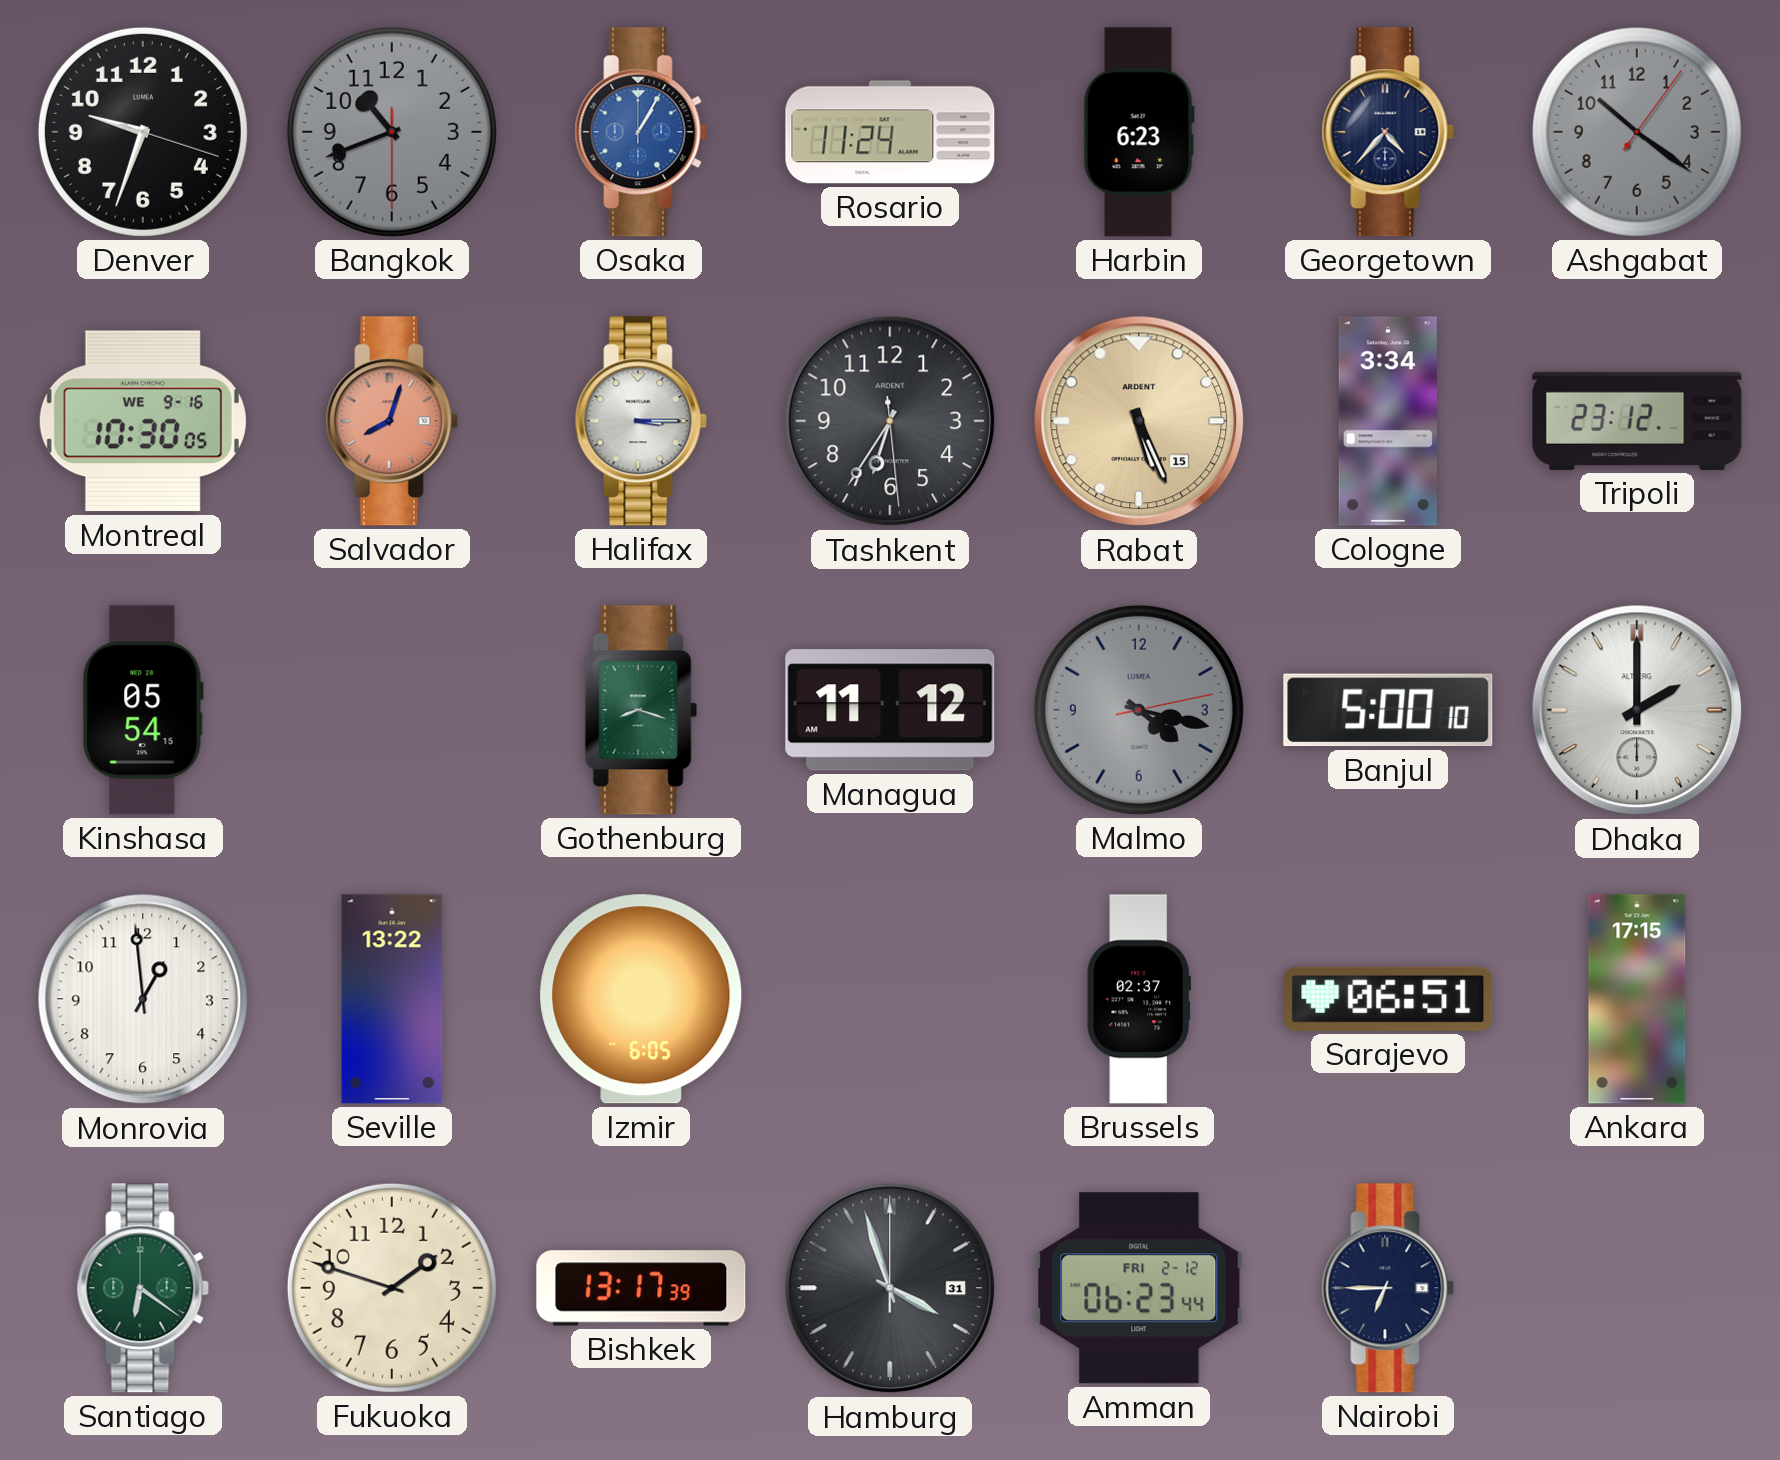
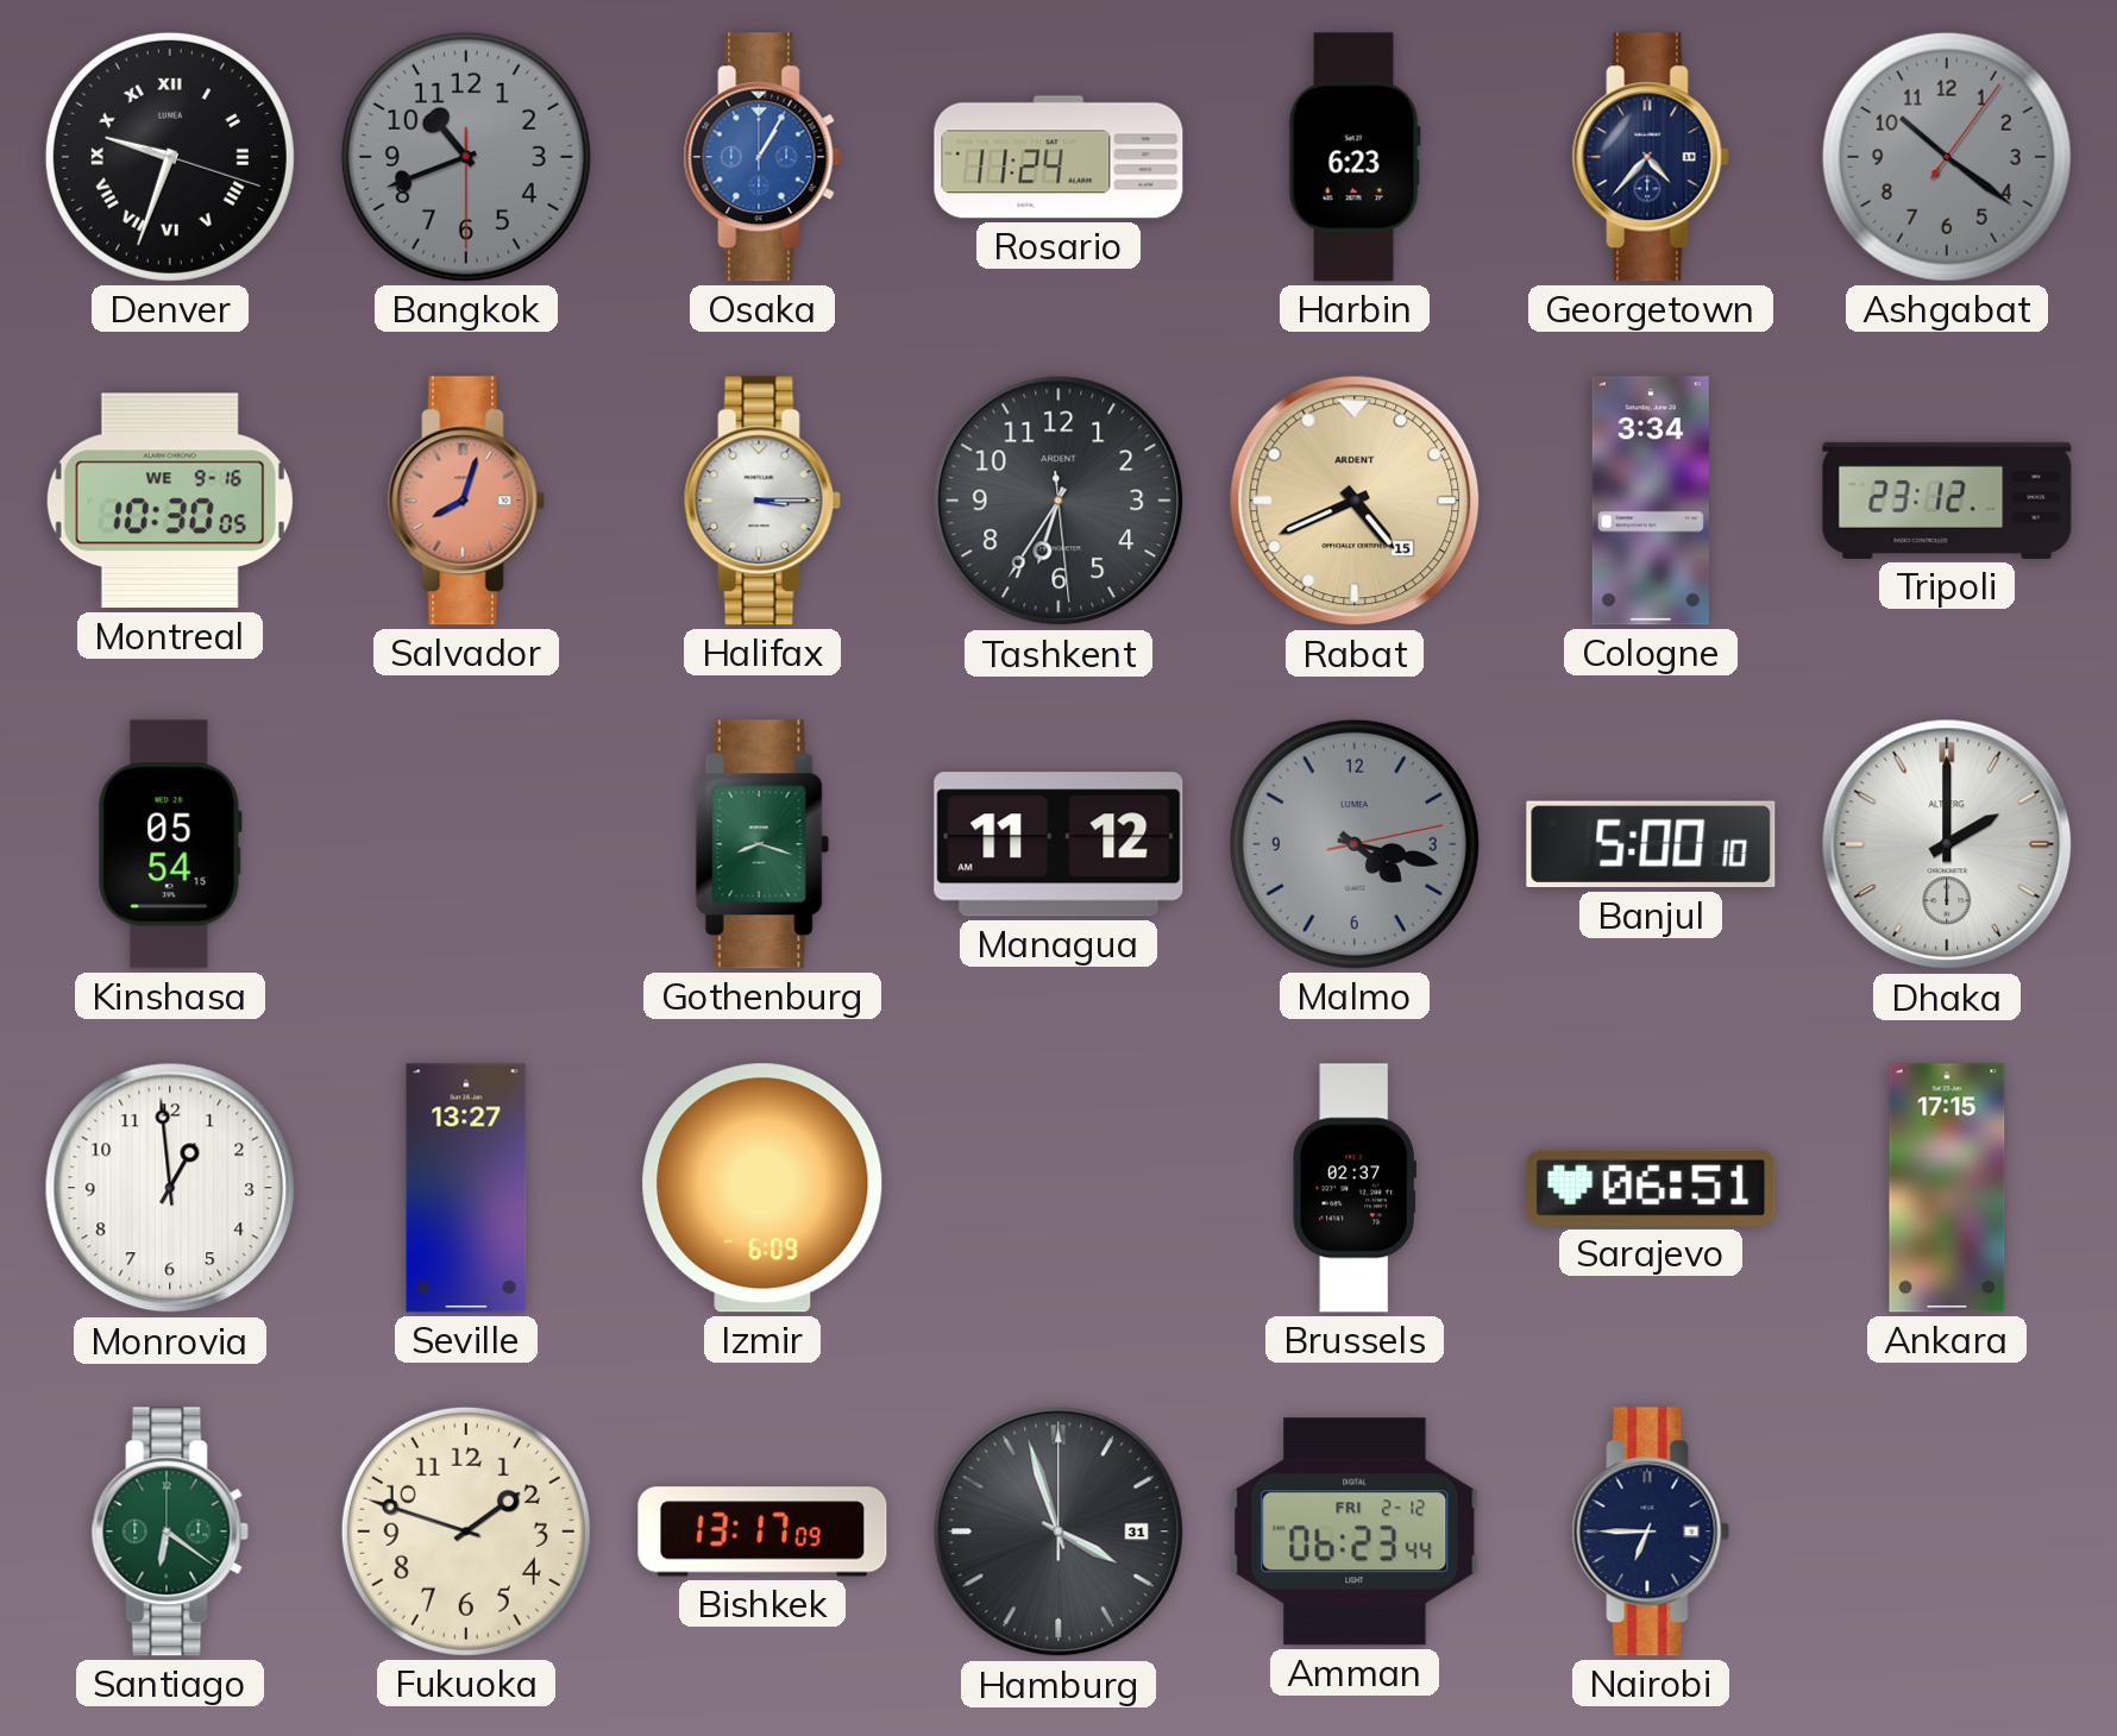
Denver numerals: Arabic -> Roman
Rabat: 5:26 -> 4:41
Seville: 13:22 -> 13:27
Izmir: 6:05 -> 6:09
Bishkek: 13:17:39 -> 13:17:09
